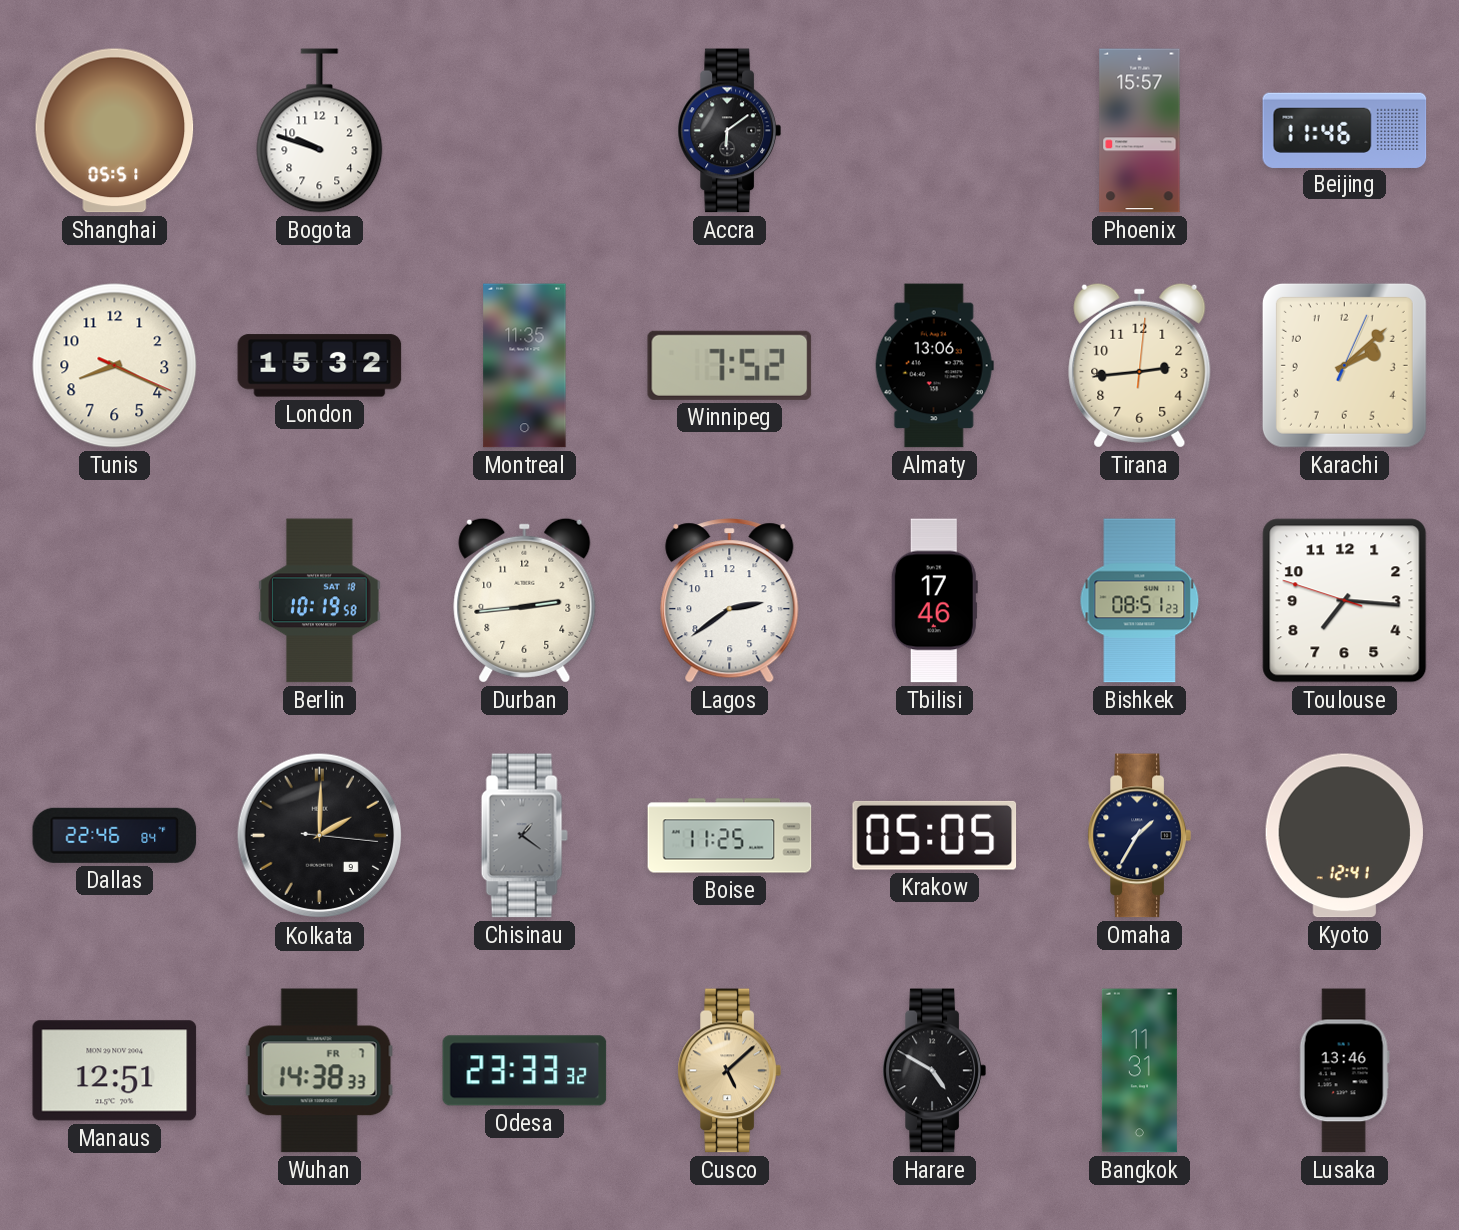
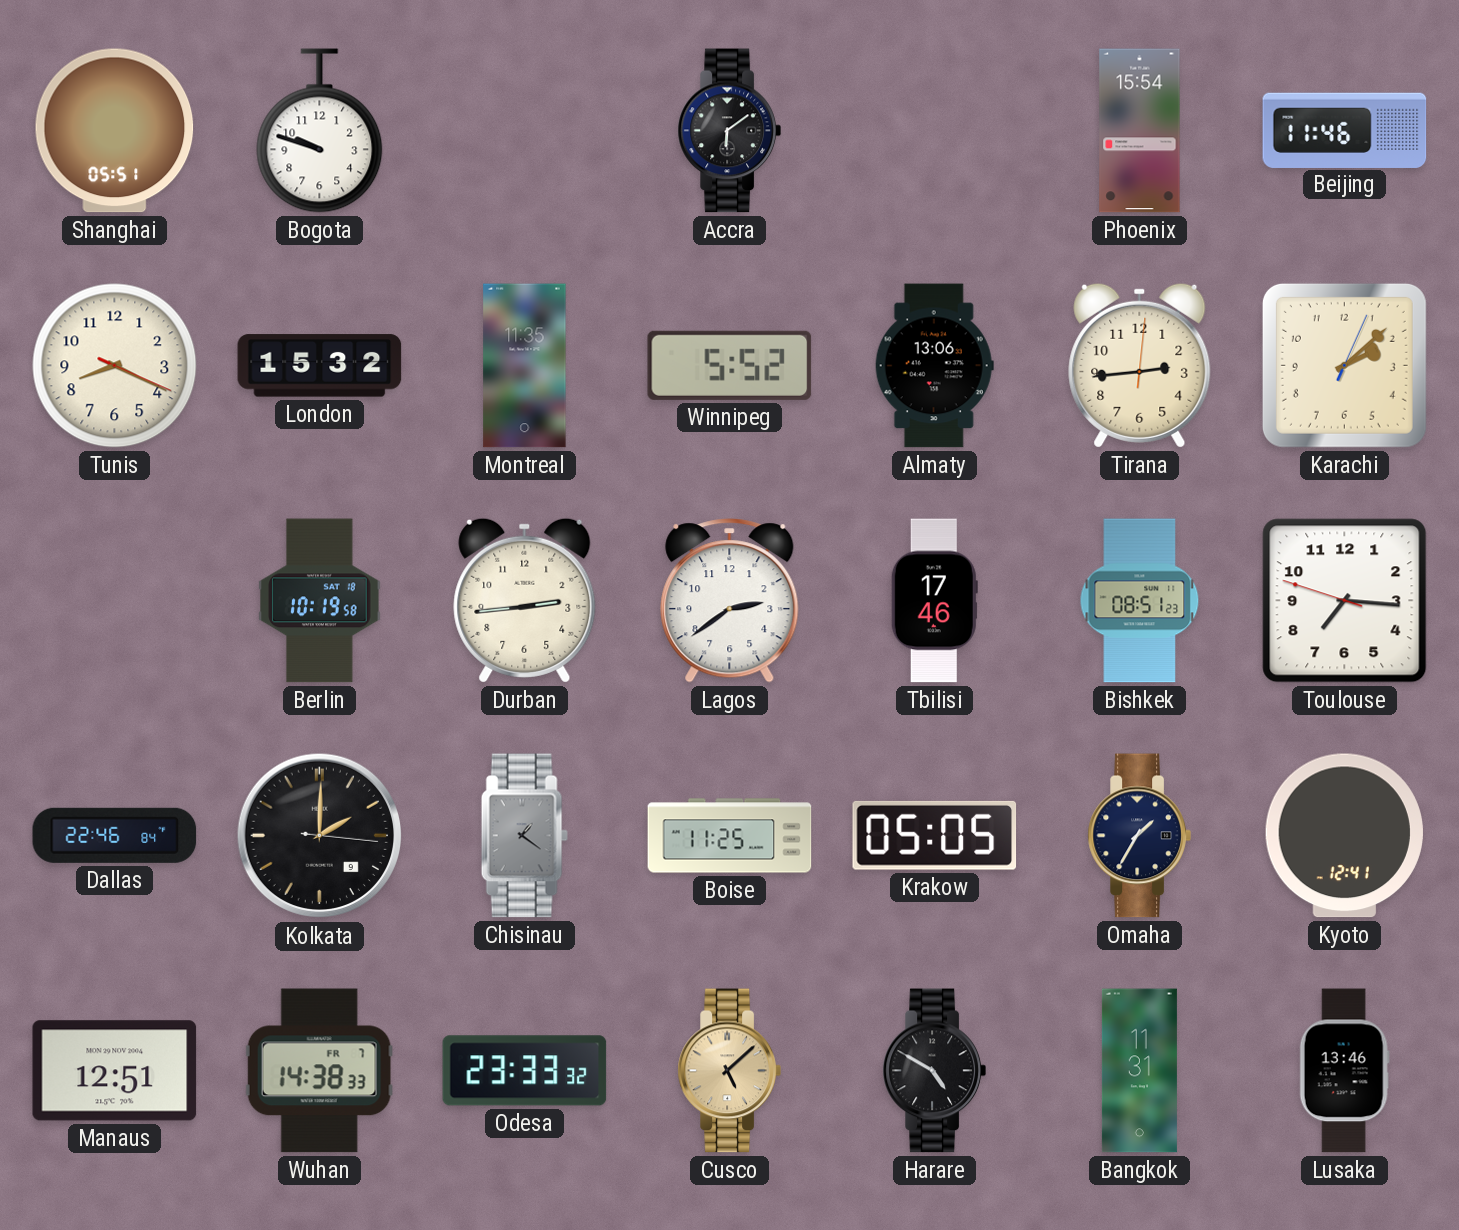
Phoenix: 15:57 -> 15:54
Winnipeg: 7:52 -> 5:52
